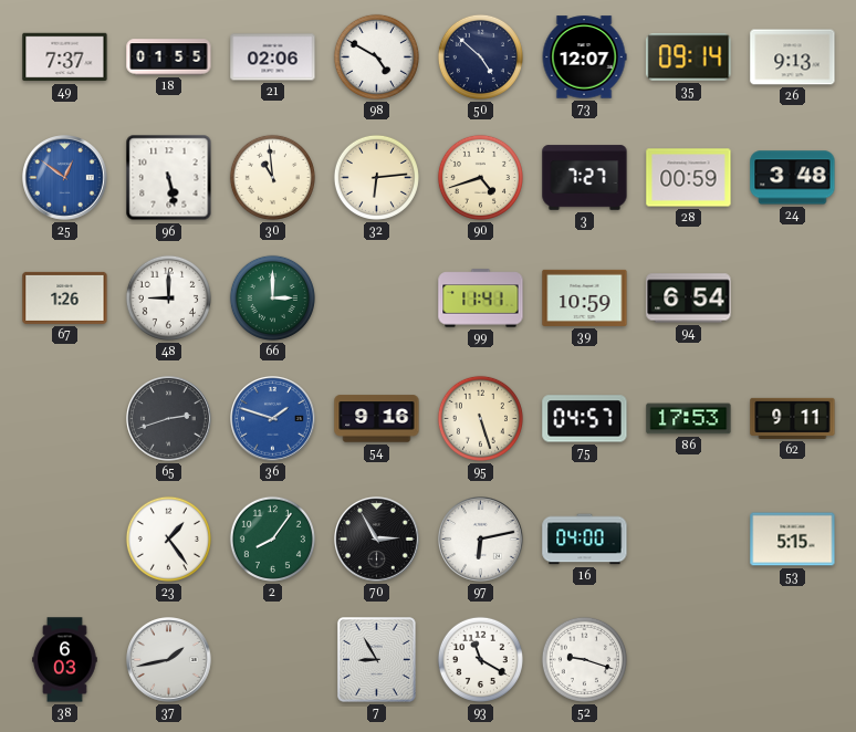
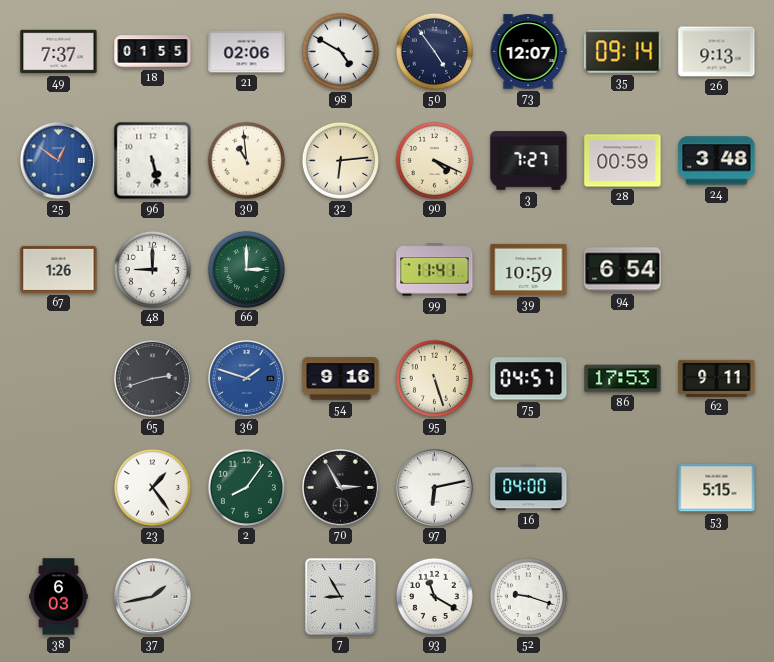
50: 4:52 -> 4:54
90: 4:42 -> 4:19
